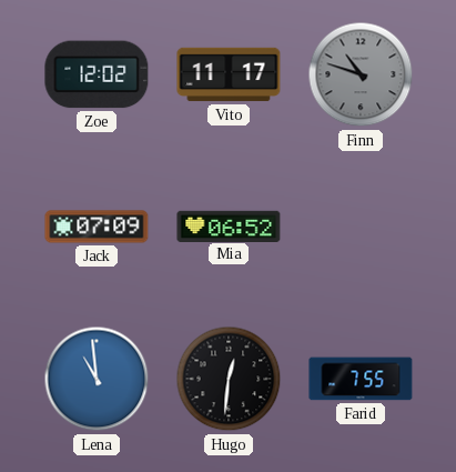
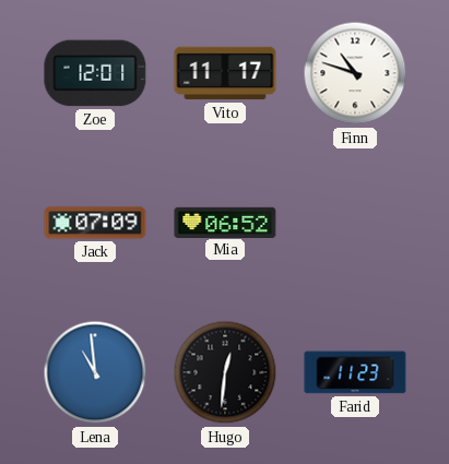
Zoe: 12:02 -> 12:01
Finn dial: grey -> white
Farid: 7:55 -> 11:23
